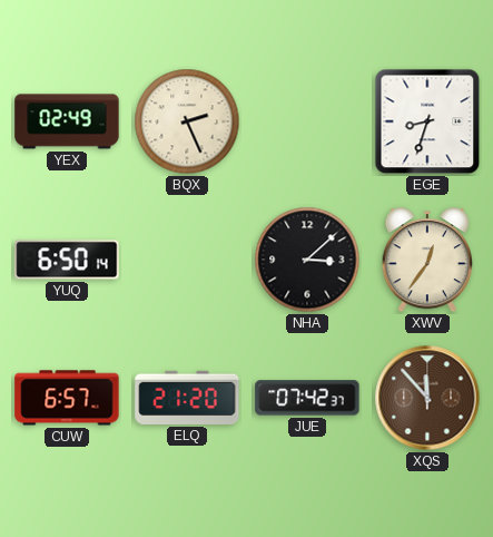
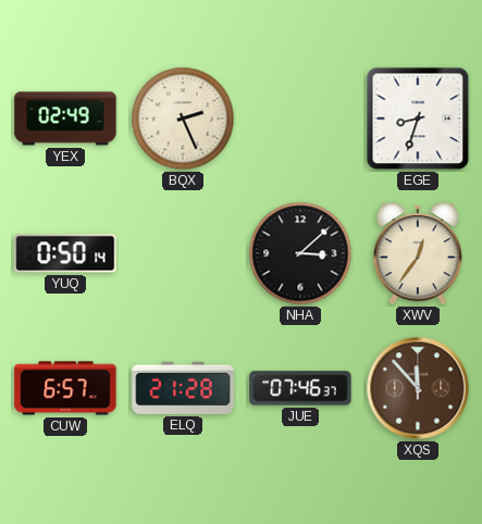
YUQ: 6:50 -> 0:50
ELQ: 21:20 -> 21:28
JUE: 07:42 -> 07:46
